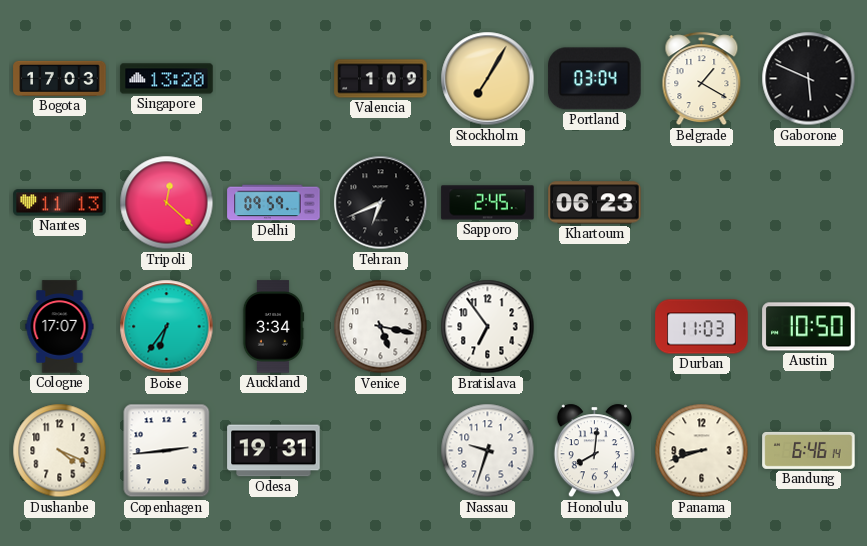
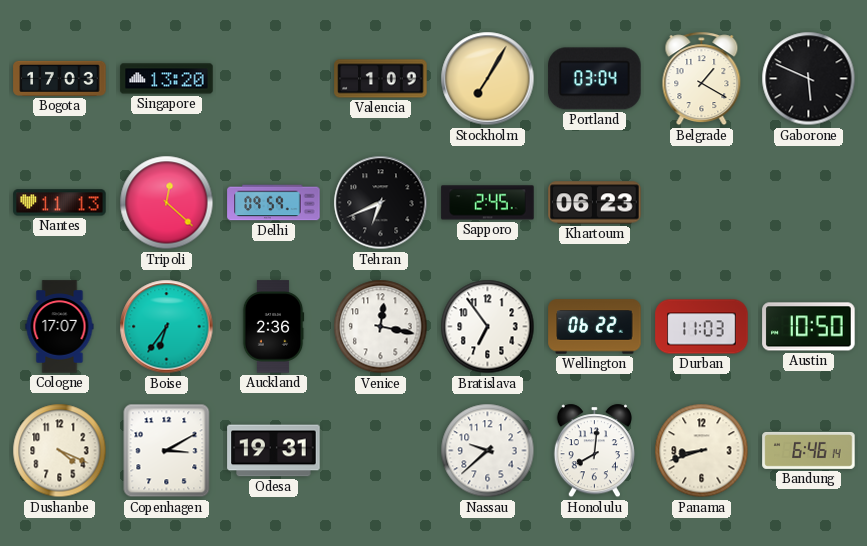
Auckland: 3:34 -> 2:36
Venice: 5:17 -> 12:17
Wellington: none -> 06:22
Copenhagen: 2:44 -> 3:10
Nassau: 9:33 -> 9:38
